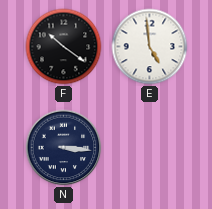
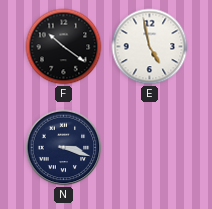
E: 4:59 -> 4:58
N: 3:16 -> 3:18
